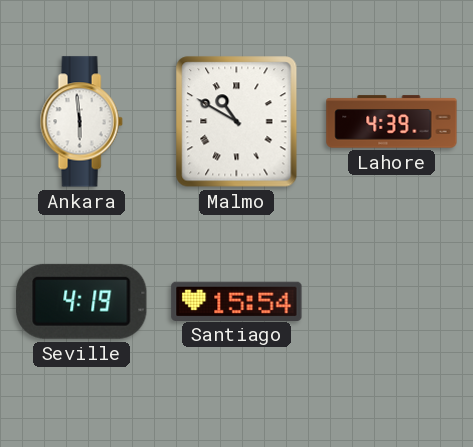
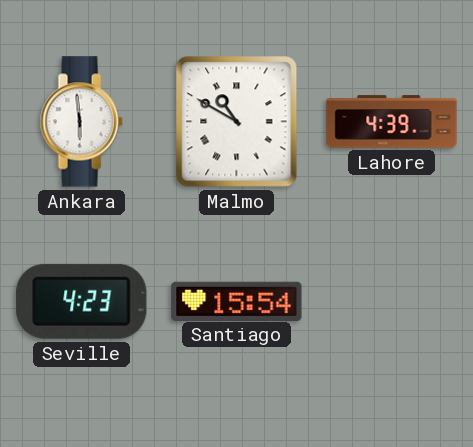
Seville: 4:19 -> 4:23
